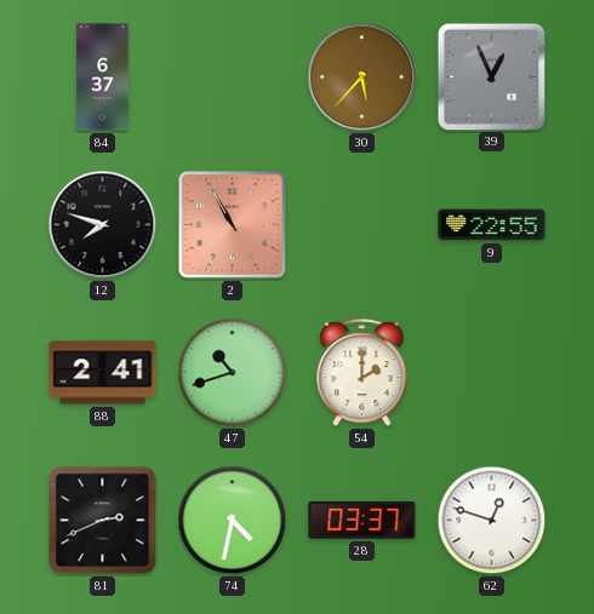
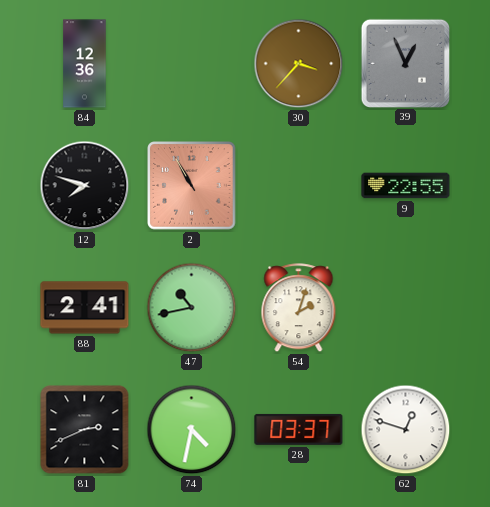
84: 6:37 -> 12:36
30: 5:37 -> 3:37
47: 10:42 -> 10:43
54: 2:00 -> 2:03
